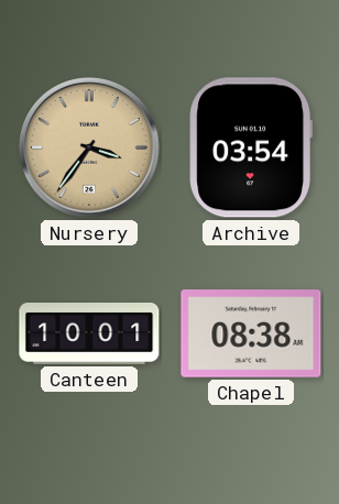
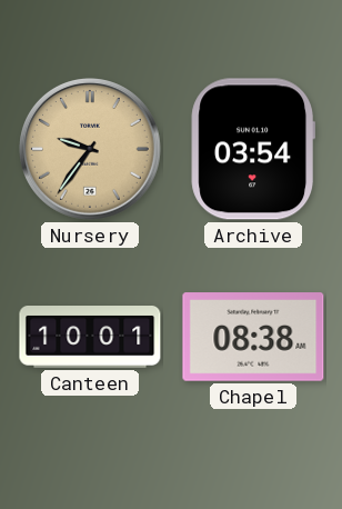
Nursery: 3:36 -> 9:36
